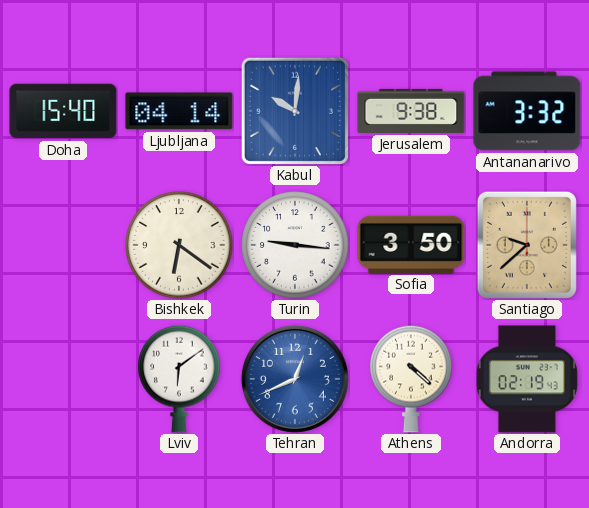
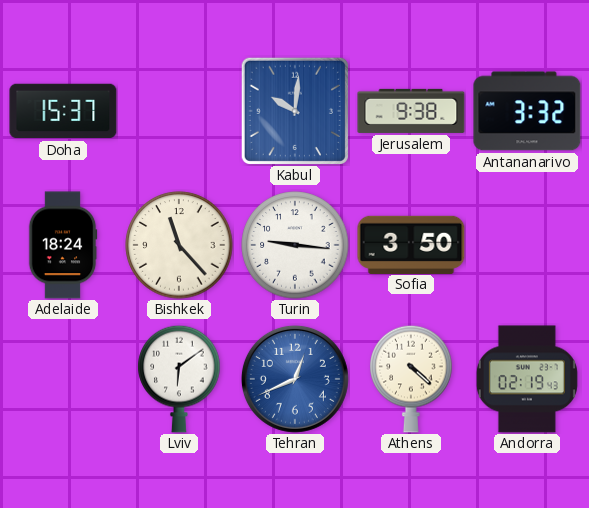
Doha: 15:40 -> 15:37
Ljubljana: 04:14 -> none
Adelaide: none -> 18:24
Bishkek: 6:21 -> 11:23
Santiago: 9:38 -> none
